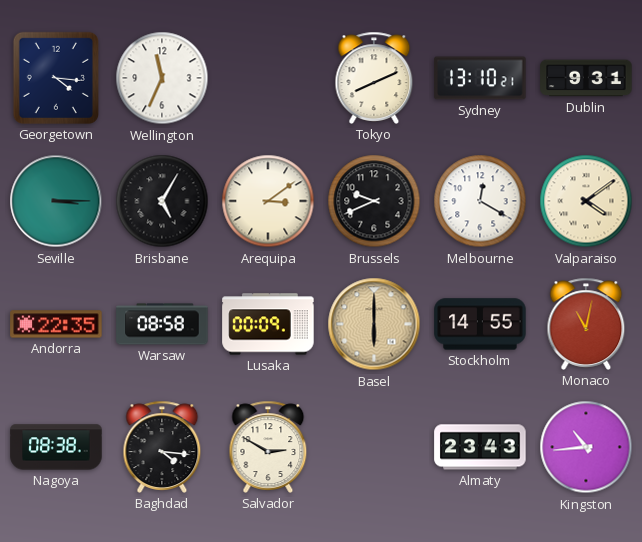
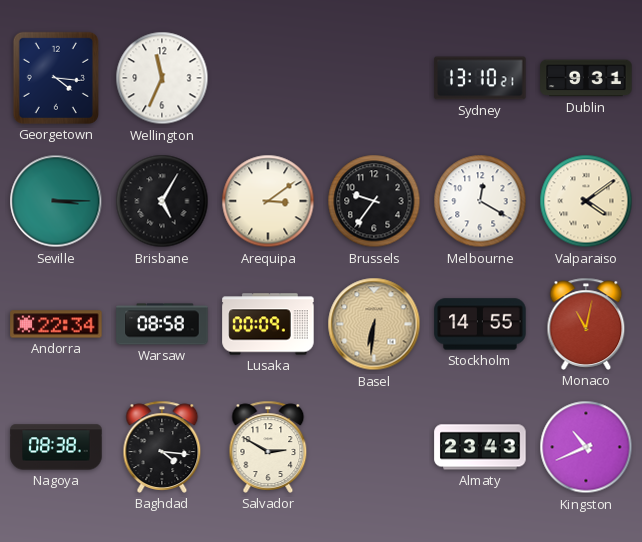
Tokyo: 8:11 -> none
Brussels: 9:41 -> 9:36
Andorra: 22:35 -> 22:34
Basel: 6:00 -> 6:31
Kingston: 10:44 -> 10:41
